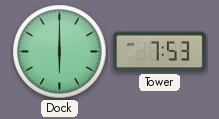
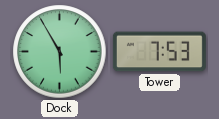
Dock: 6:00 -> 5:55
